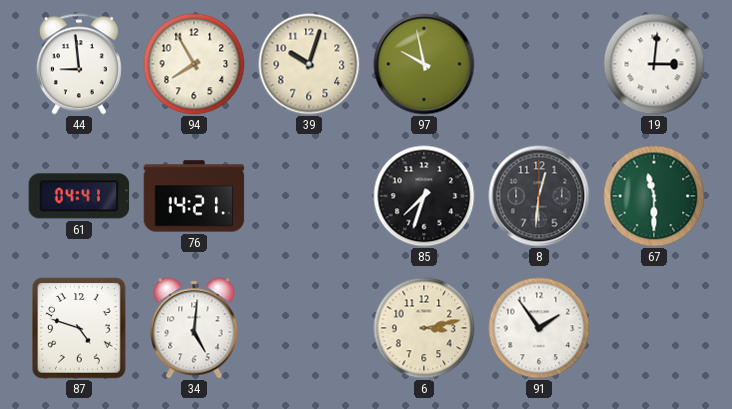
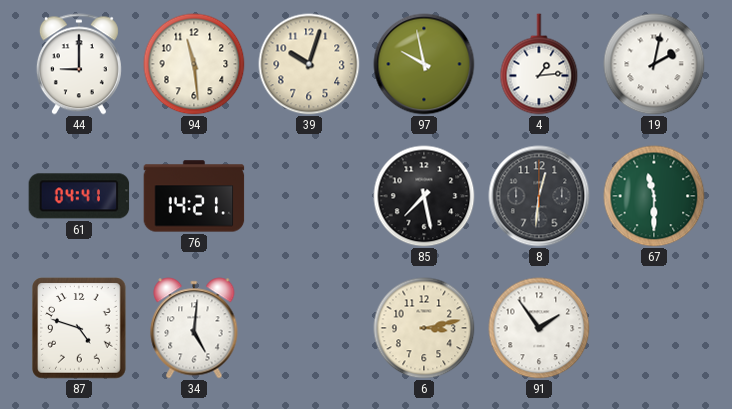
44: 8:59 -> 9:00
94: 7:55 -> 11:29
4: none -> 1:14
19: 3:01 -> 2:02
85: 7:33 -> 7:28
